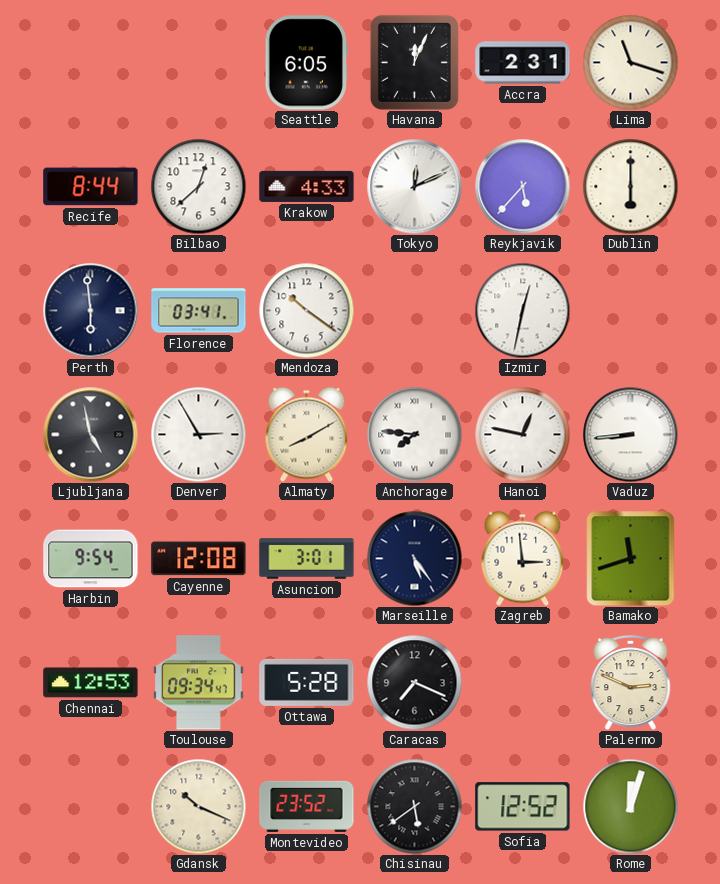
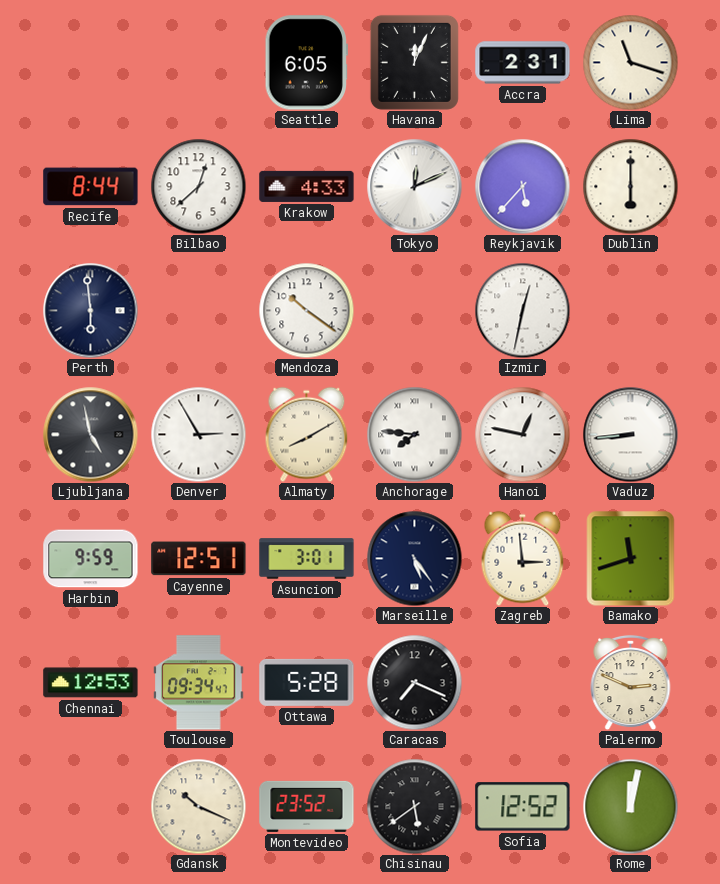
Florence: 03:41 -> none
Harbin: 9:54 -> 9:59
Cayenne: 12:08 -> 12:51
Rome: 12:03 -> 12:02
